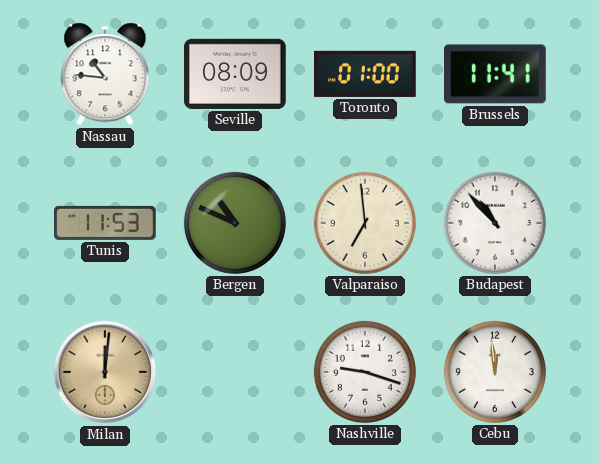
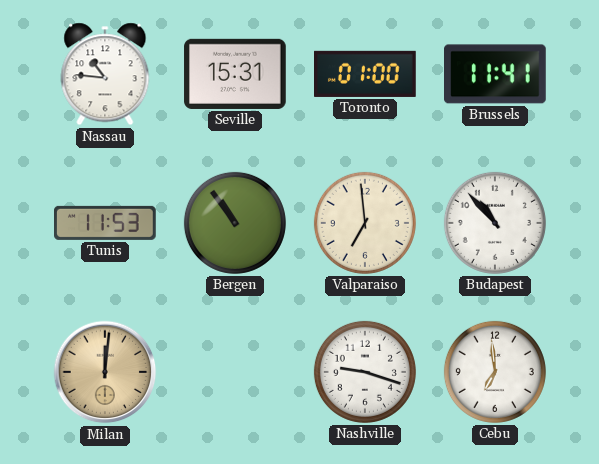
Seville: 08:09 -> 15:31
Bergen: 10:49 -> 10:54
Cebu: 11:59 -> 6:59
